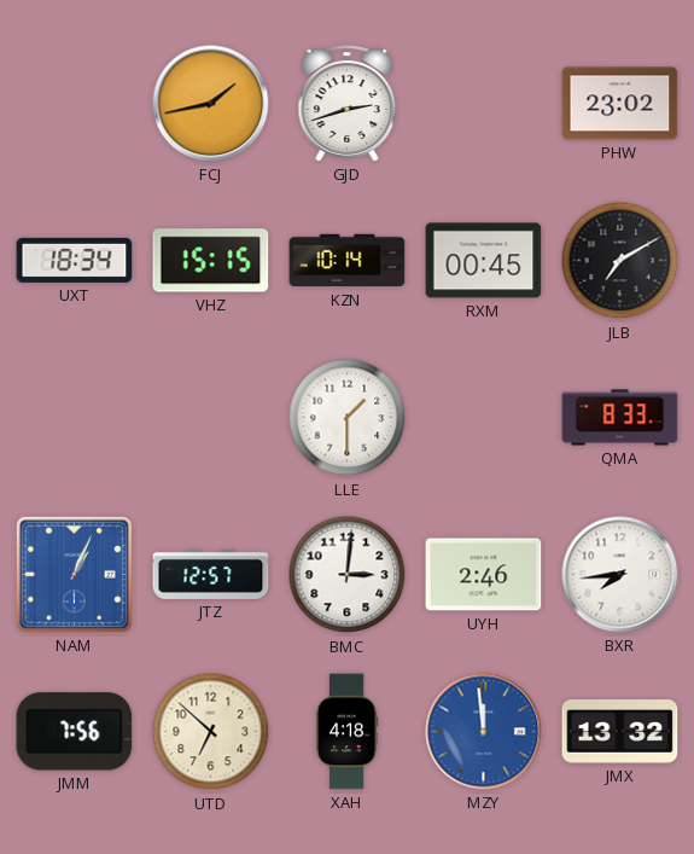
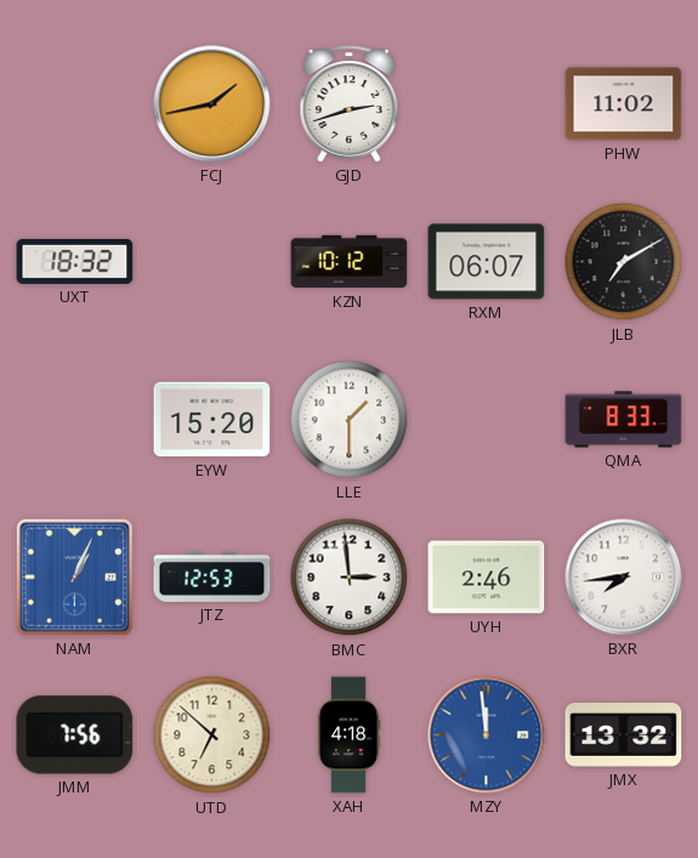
PHW: 23:02 -> 11:02
UXT: 18:34 -> 18:32
VHZ: 15:15 -> none
KZN: 10:14 -> 10:12
RXM: 00:45 -> 06:07
EYW: none -> 15:20
JTZ: 12:57 -> 12:53
BMC: 3:01 -> 2:59
